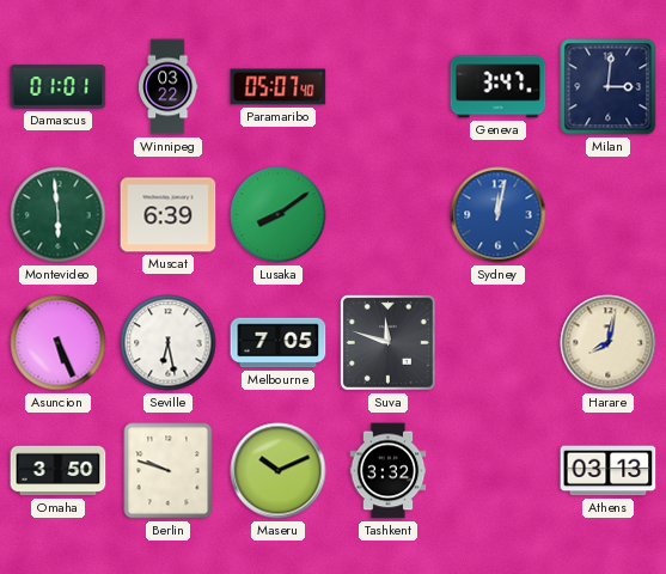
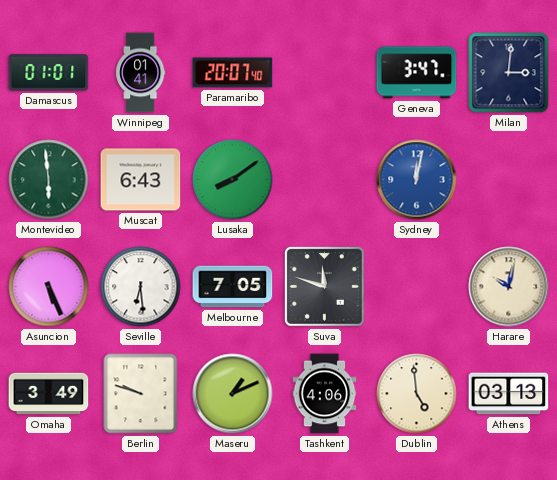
Winnipeg: 03:22 -> 01:41
Paramaribo: 05:07 -> 20:07
Muscat: 6:39 -> 6:43
Seville: 6:28 -> 6:29
Harare: 8:02 -> 10:02
Omaha: 3:50 -> 3:49
Maseru: 10:11 -> 1:11
Tashkent: 3:32 -> 4:06
Dublin: none -> 4:59
